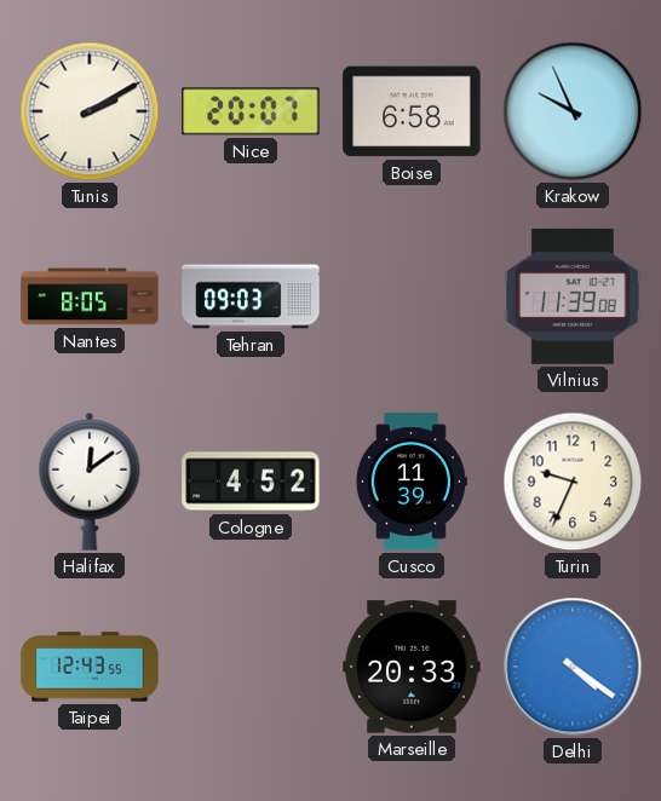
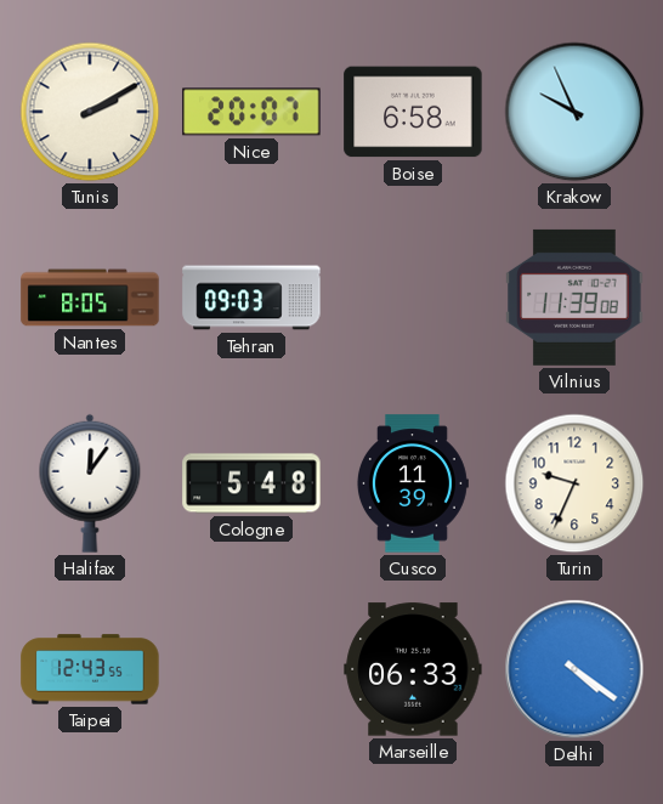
Halifax: 12:09 -> 12:06
Cologne: 4:52 -> 5:48
Marseille: 20:33 -> 06:33
